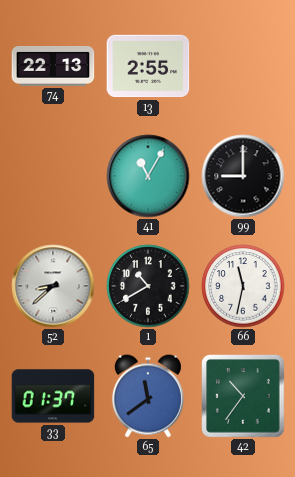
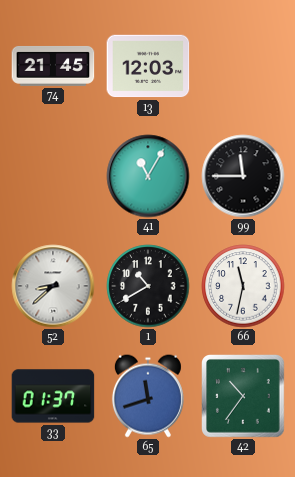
74: 22:13 -> 21:45
13: 2:55 -> 12:03
99: 9:00 -> 11:45
65: 11:39 -> 11:42
